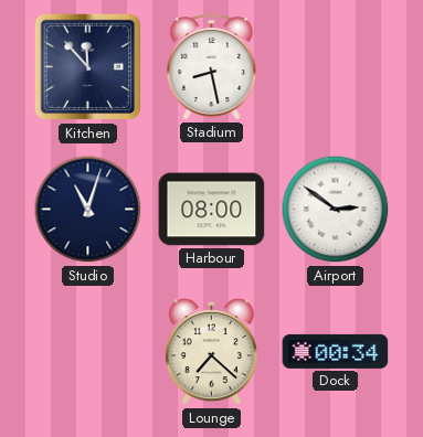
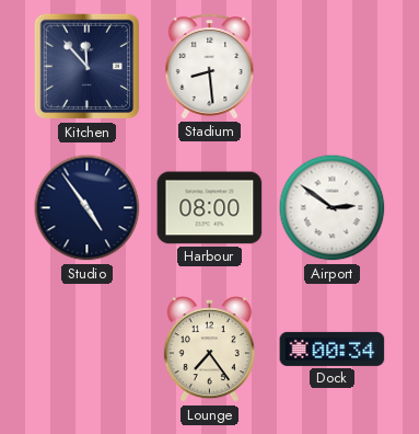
Stadium: 8:28 -> 8:29
Studio: 11:03 -> 4:54
Lounge: 7:22 -> 7:24
